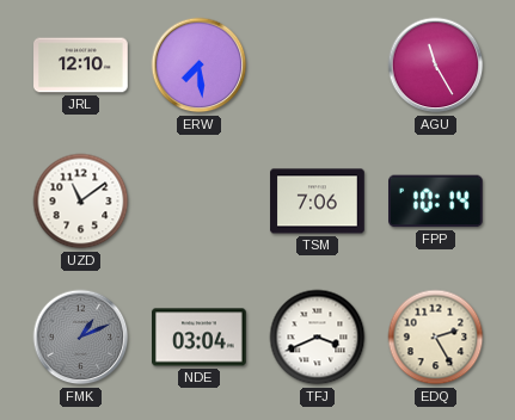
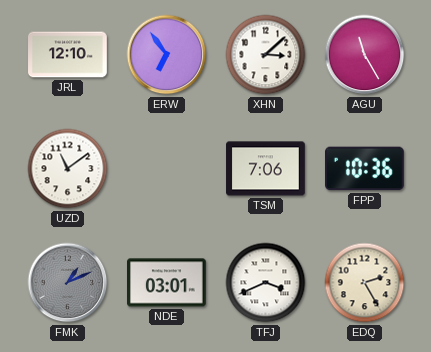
ERW: 7:29 -> 6:54
XHN: none -> 3:08
FPP: 10:14 -> 10:36
NDE: 03:04 -> 03:01
